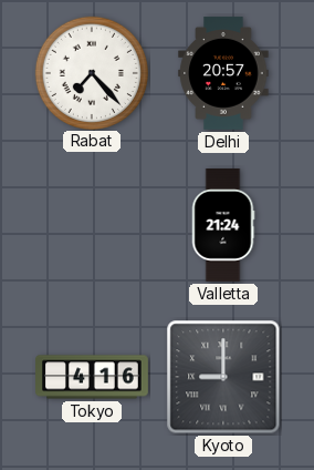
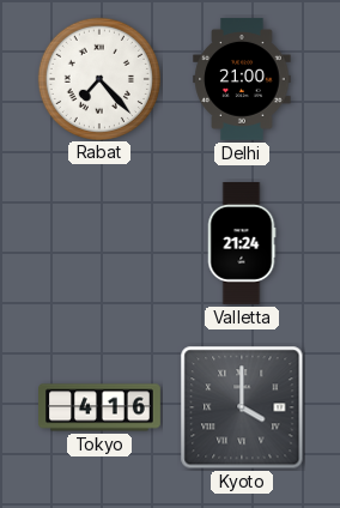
Delhi: 20:57 -> 21:00
Kyoto: 9:00 -> 4:00
